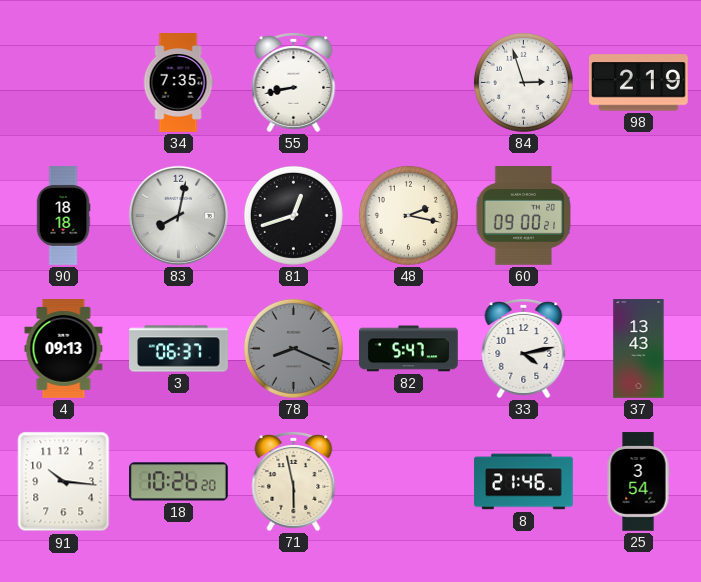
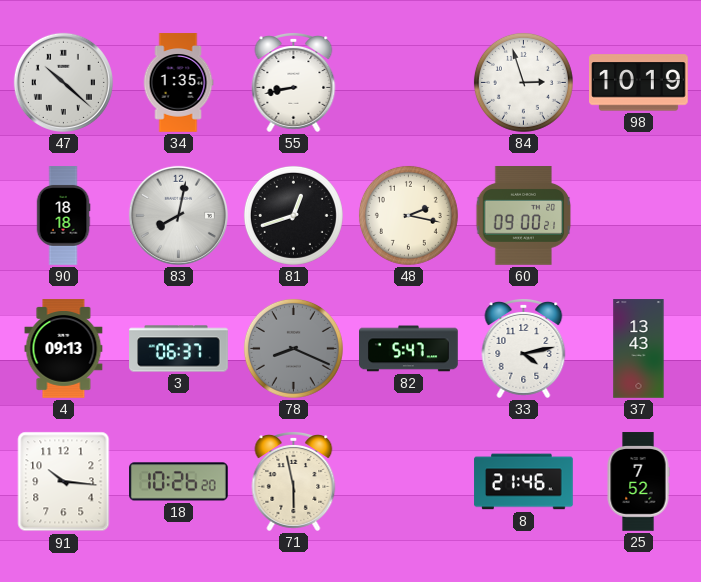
47: none -> 10:22
34: 7:35 -> 1:35
98: 2:19 -> 10:19
25: 3:54 -> 7:52
